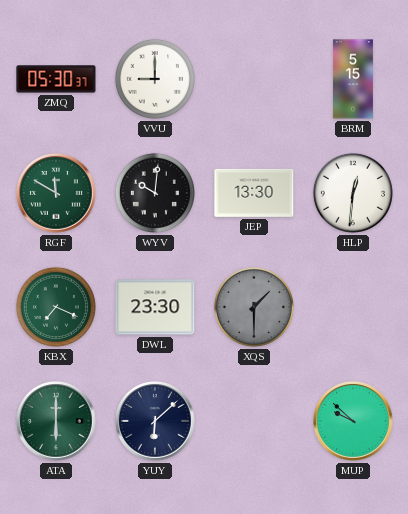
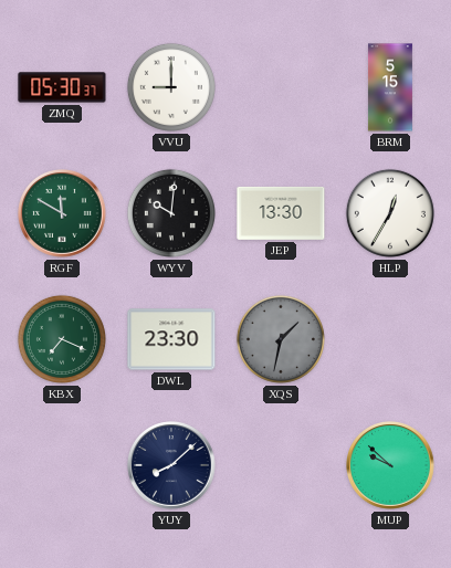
HLP: 12:31 -> 12:35
XQS: 1:30 -> 1:32
ATA: 6:00 -> none
YUY: 6:08 -> 8:08
